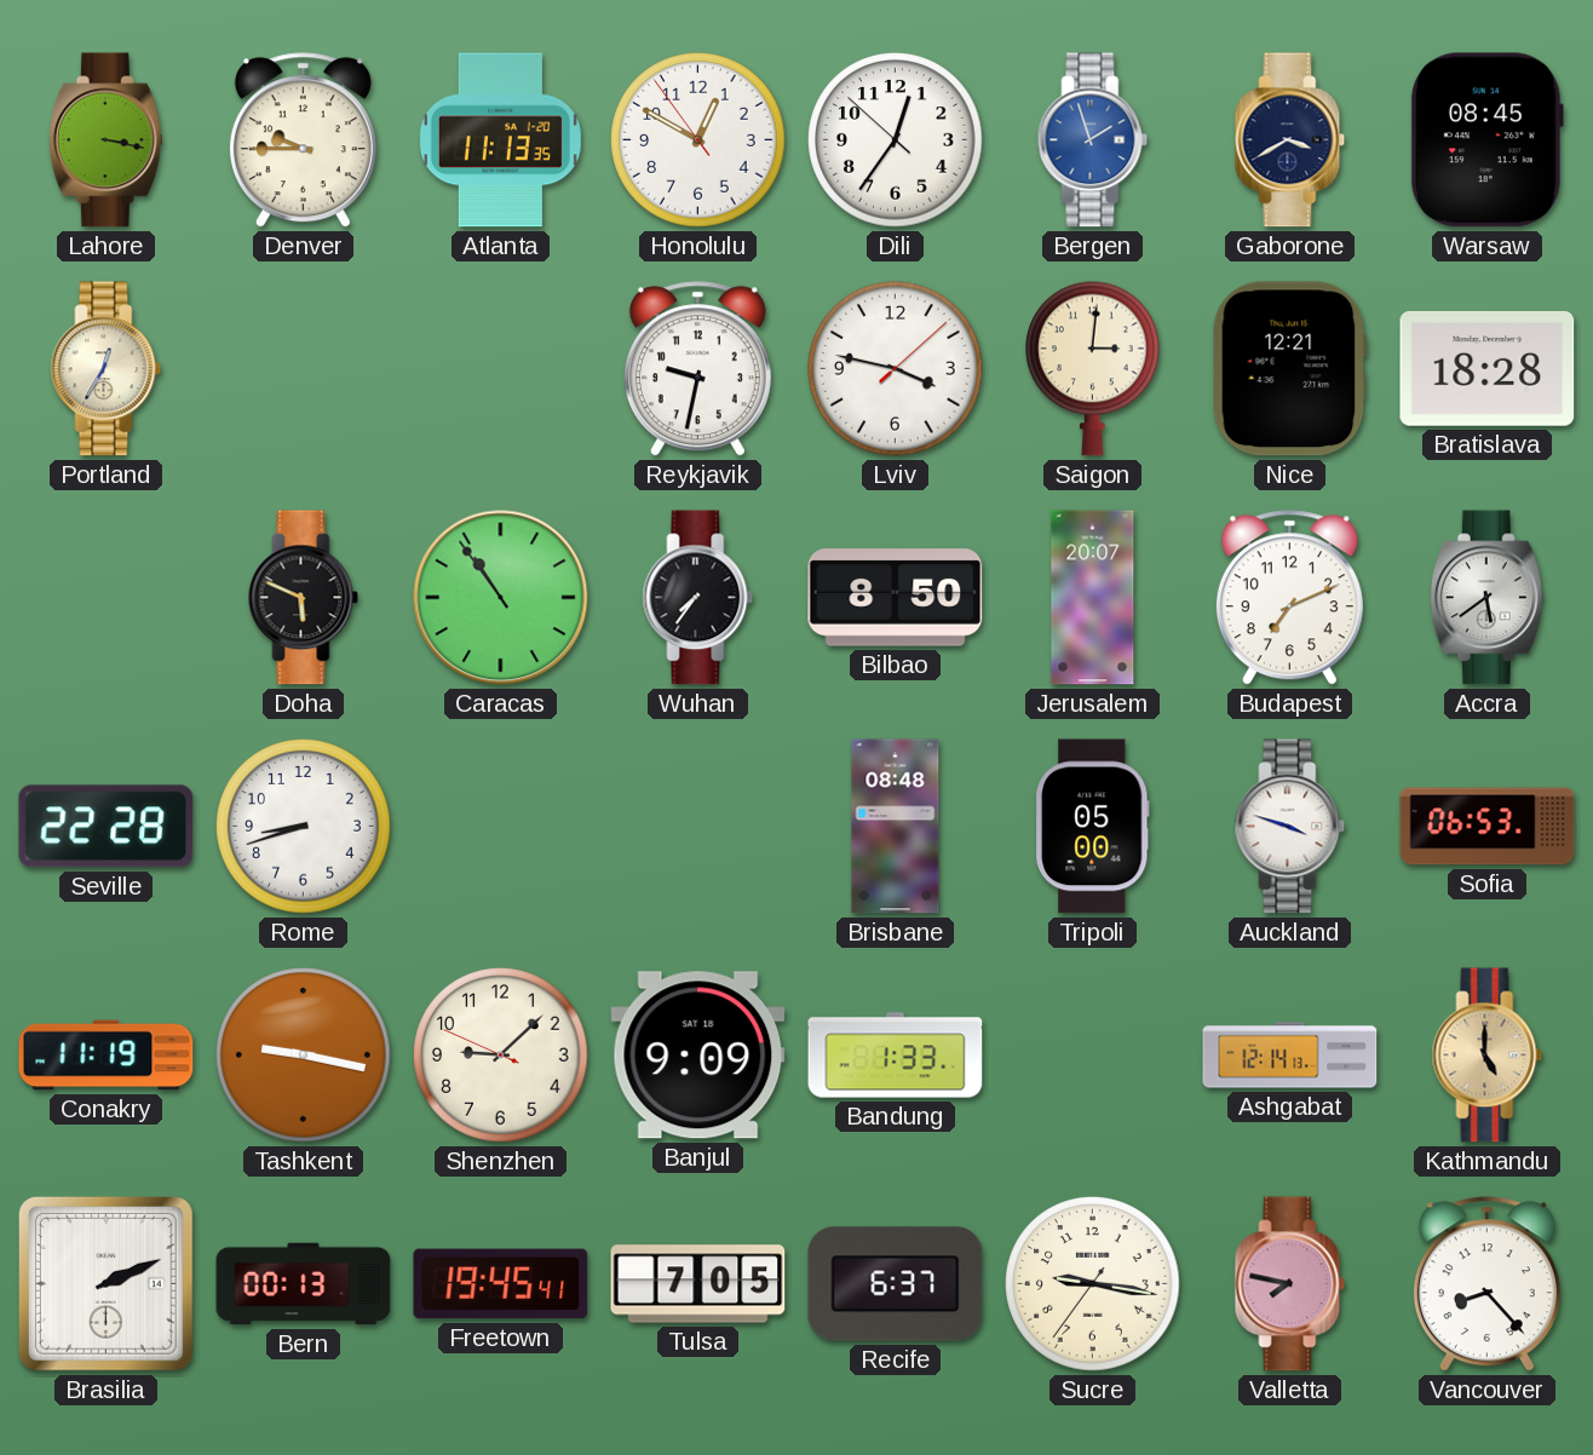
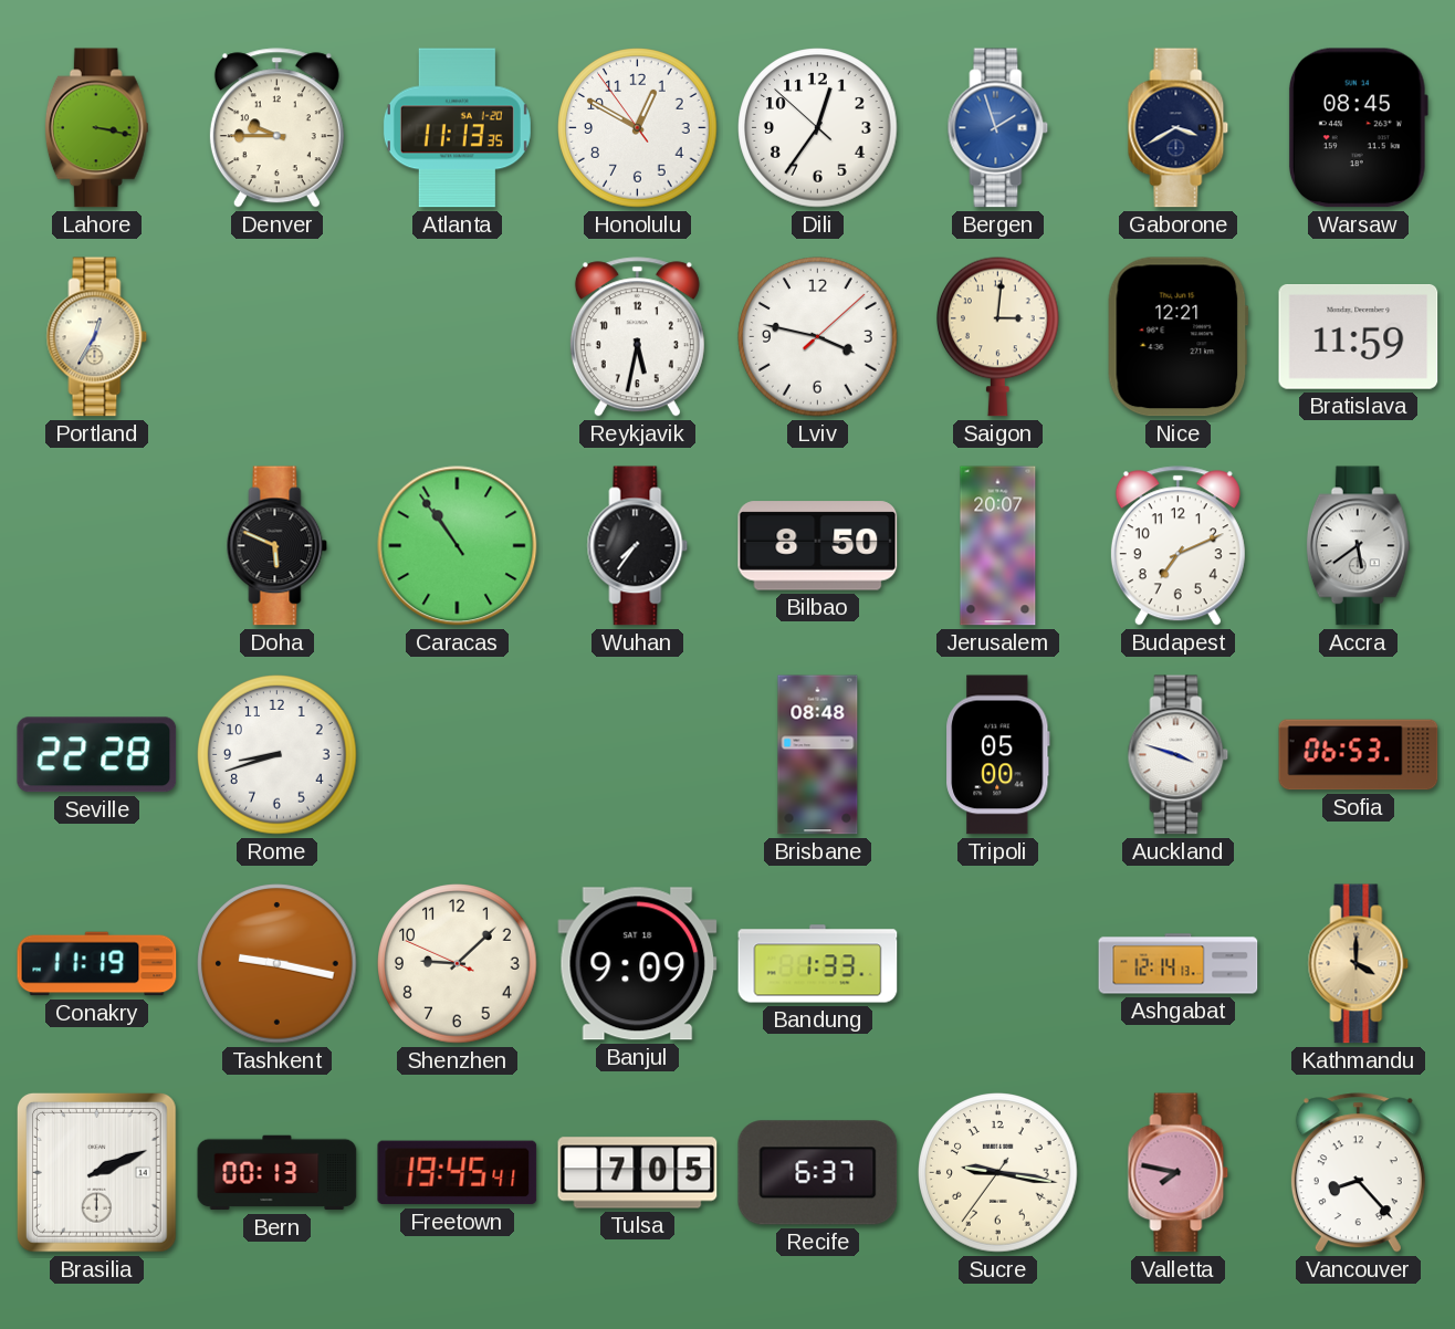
Reykjavik: 9:32 -> 5:32
Bratislava: 18:28 -> 11:59
Kathmandu: 5:00 -> 4:00
